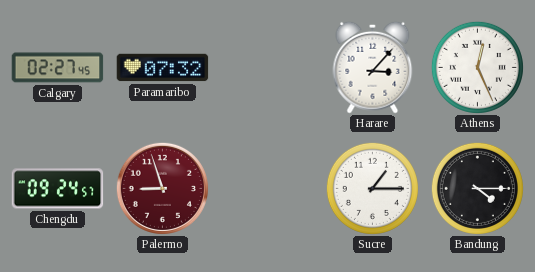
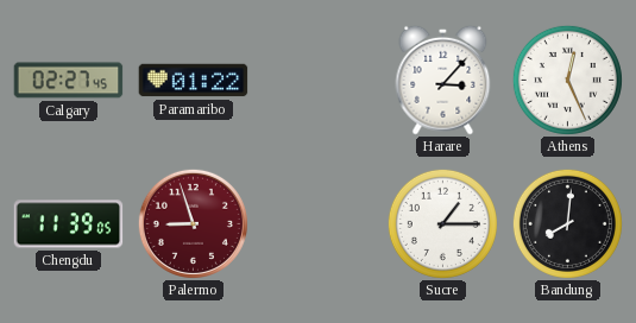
Paramaribo: 07:32 -> 01:22
Chengdu: 09:24 -> 11:39
Bandung: 4:15 -> 8:01
